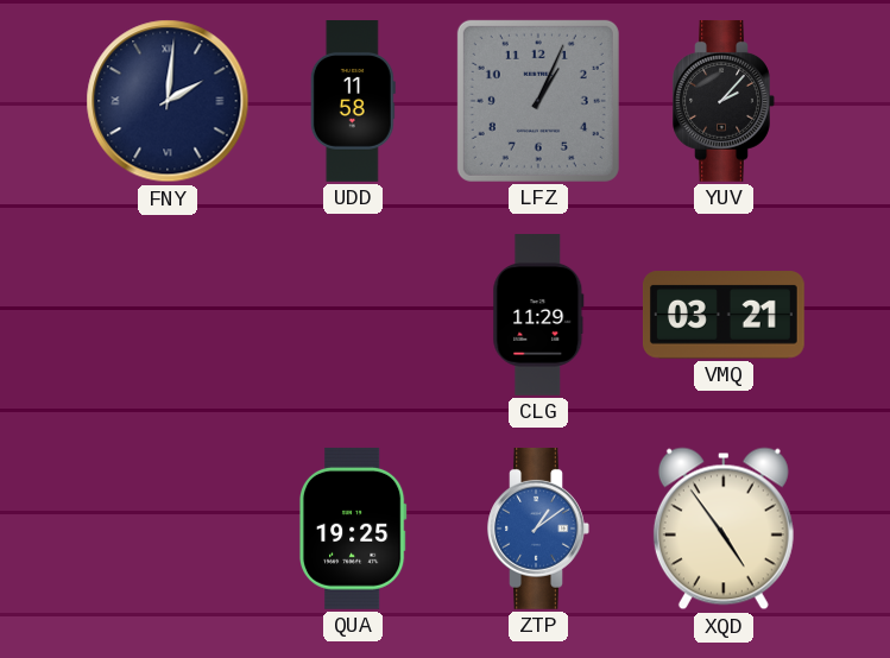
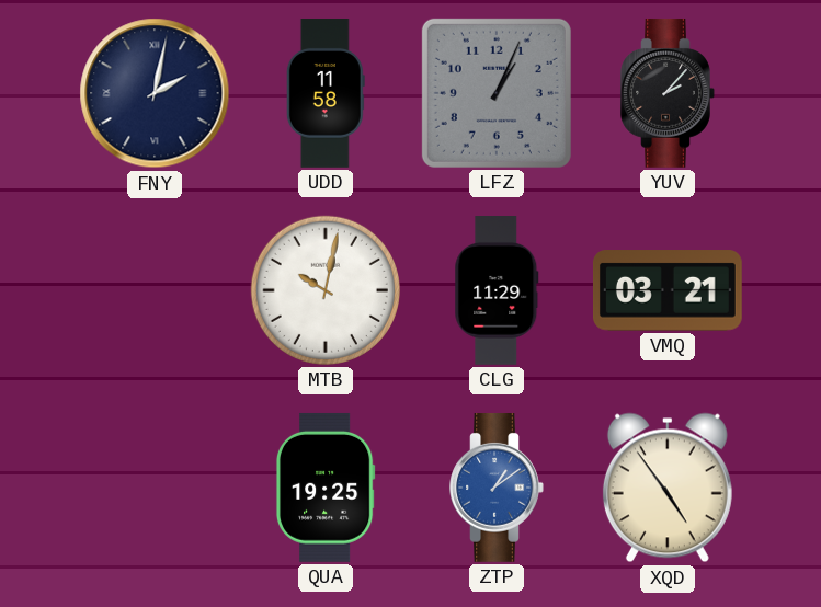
FNY: 2:01 -> 2:02
MTB: none -> 10:02
